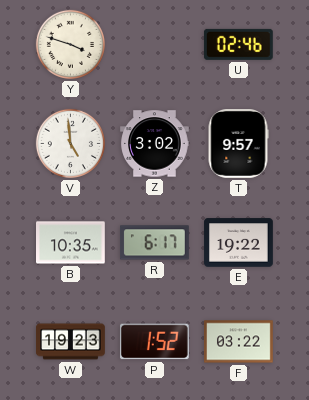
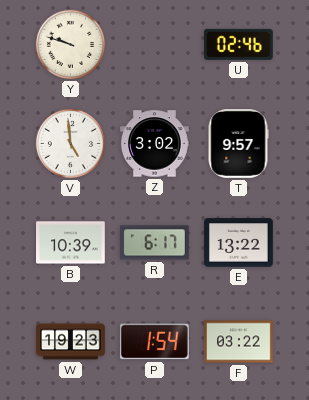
Y: 3:48 -> 9:48
B: 10:35 -> 10:39
E: 19:22 -> 13:22
P: 1:52 -> 1:54
